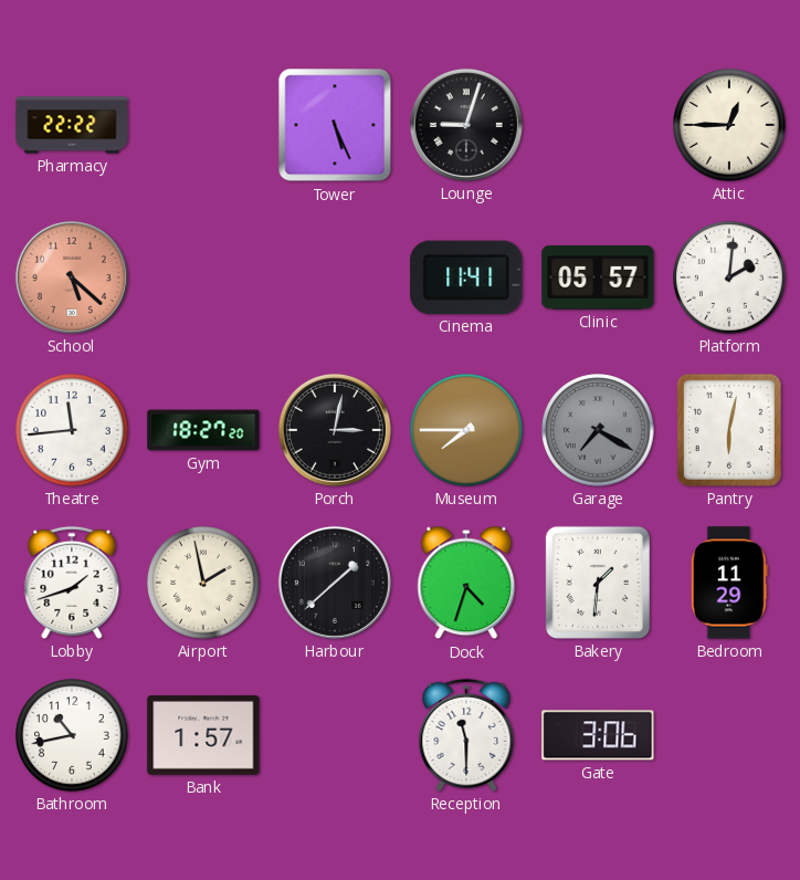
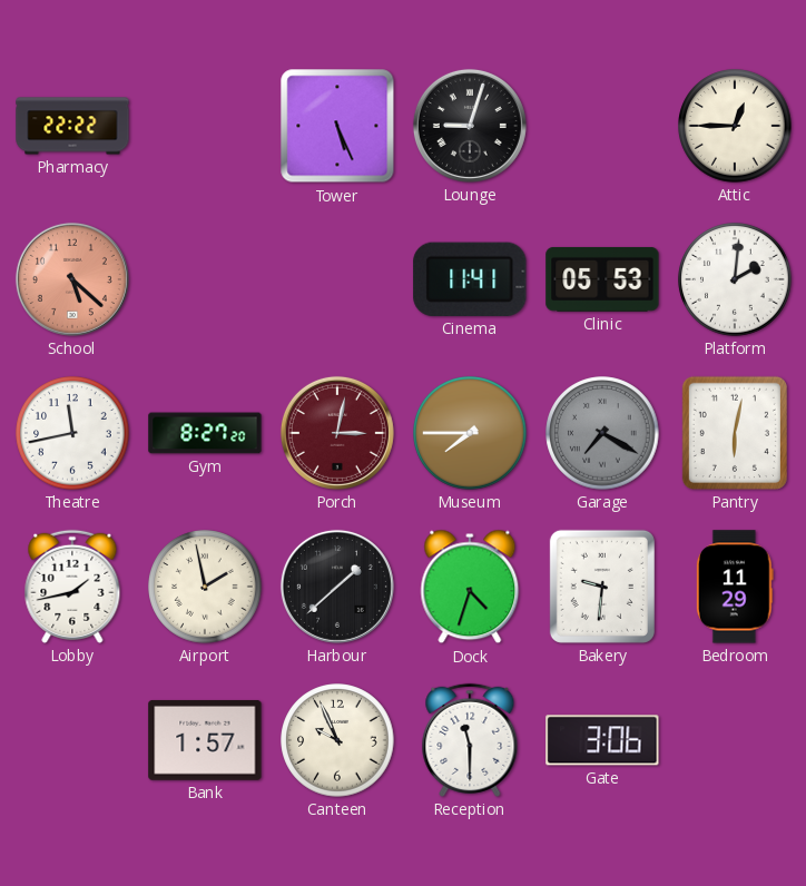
Clinic: 05:57 -> 05:53
Theatre: 11:44 -> 11:43
Gym: 18:27 -> 8:27
Porch dial: black -> burgundy
Lobby: 1:42 -> 1:43
Bakery: 1:31 -> 9:31
Bathroom: 10:43 -> none
Canteen: none -> 9:56
